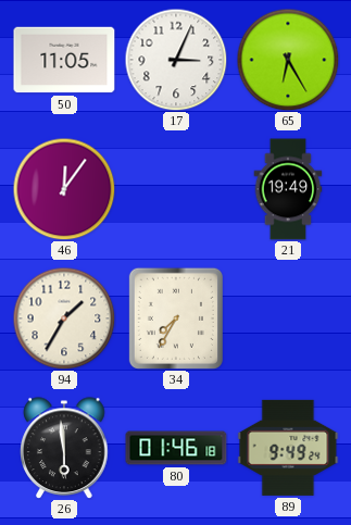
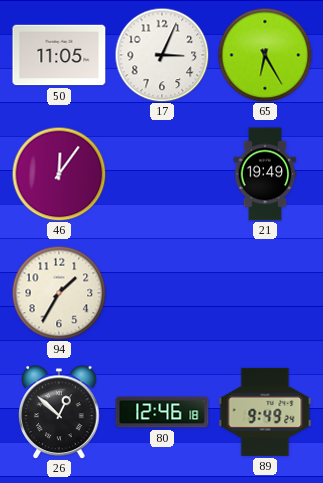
34: 7:35 -> none
26: 5:59 -> 12:52
80: 01:46 -> 12:46
